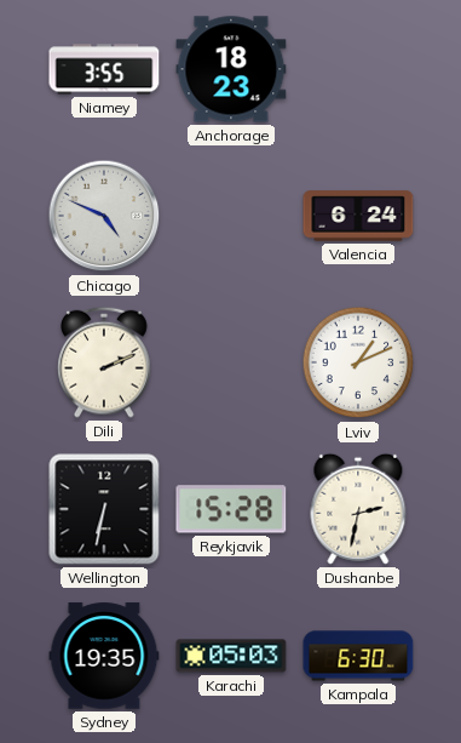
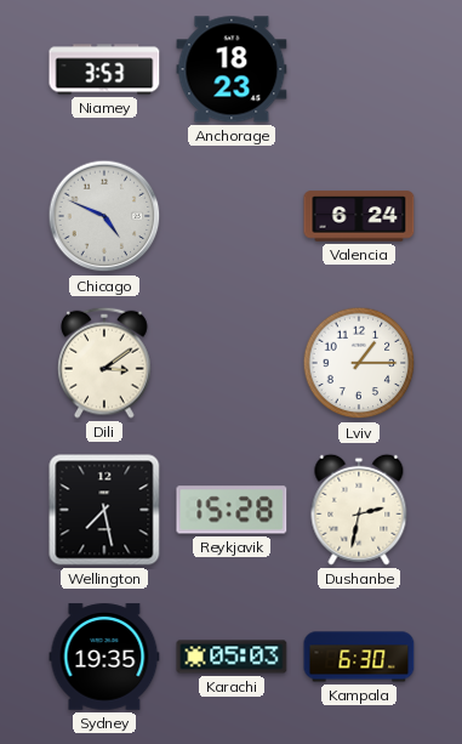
Niamey: 3:55 -> 3:53
Dili: 2:11 -> 3:09
Lviv: 1:11 -> 1:15
Wellington: 6:32 -> 7:28
